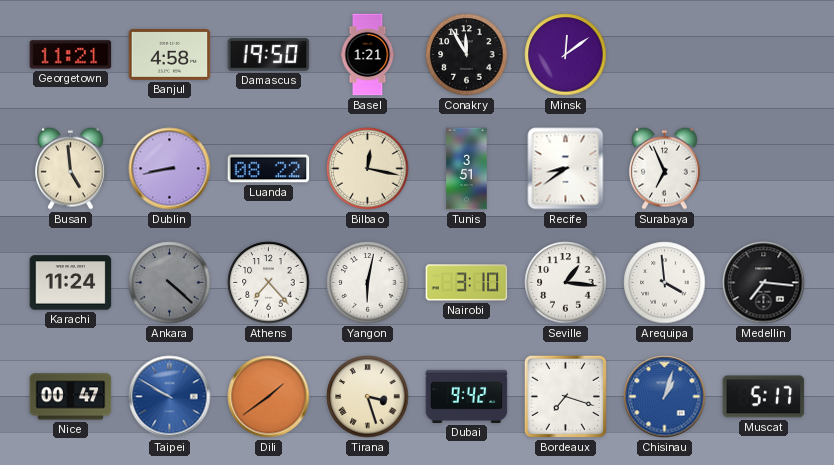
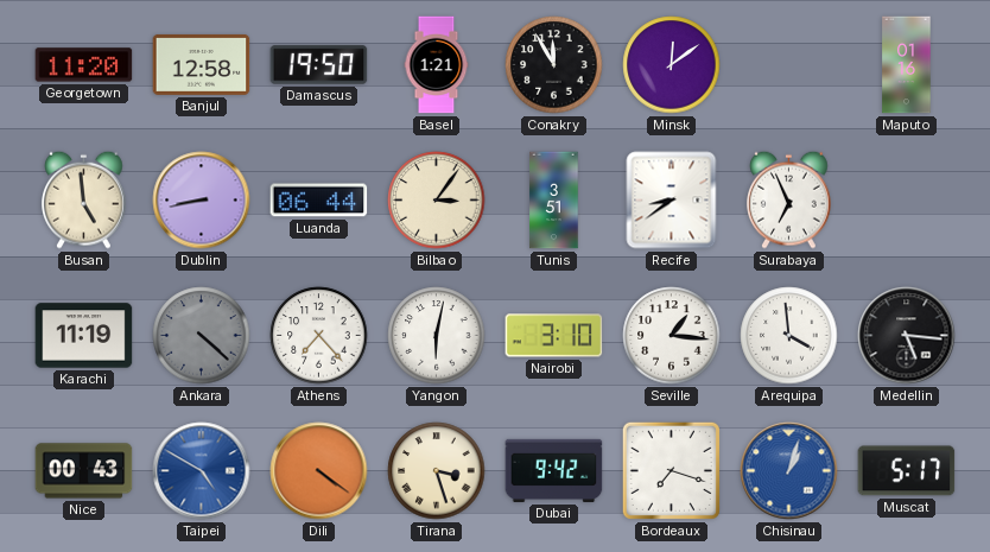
Georgetown: 11:21 -> 11:20
Banjul: 4:58 -> 12:58
Maputo: none -> 01:16
Luanda: 08:22 -> 06:44
Bilbao: 12:17 -> 3:06
Karachi: 11:24 -> 11:19
Medellin: 7:16 -> 5:16
Nice: 00:47 -> 00:43
Taipei: 9:50 -> 4:50
Dili: 1:39 -> 4:21
